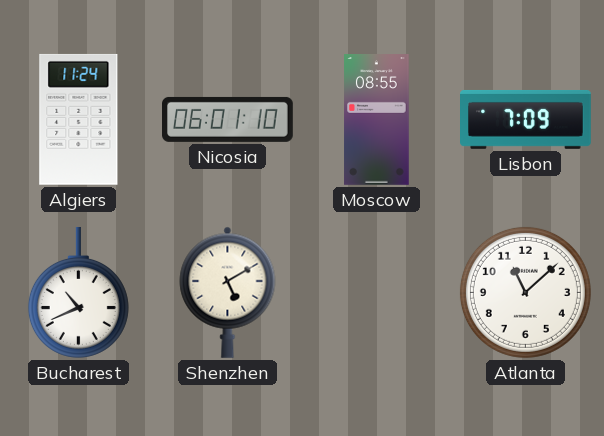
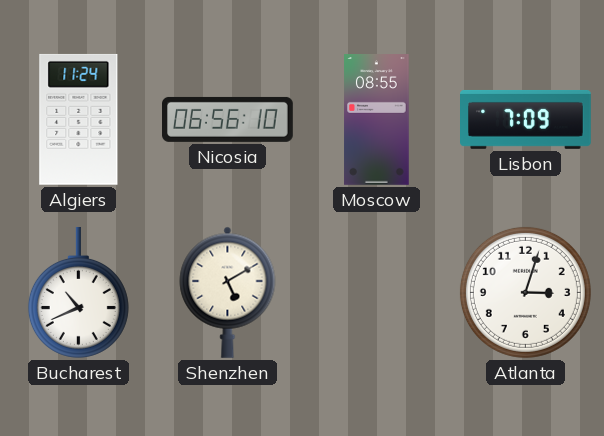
Nicosia: 06:01 -> 06:56
Atlanta: 11:08 -> 3:03
